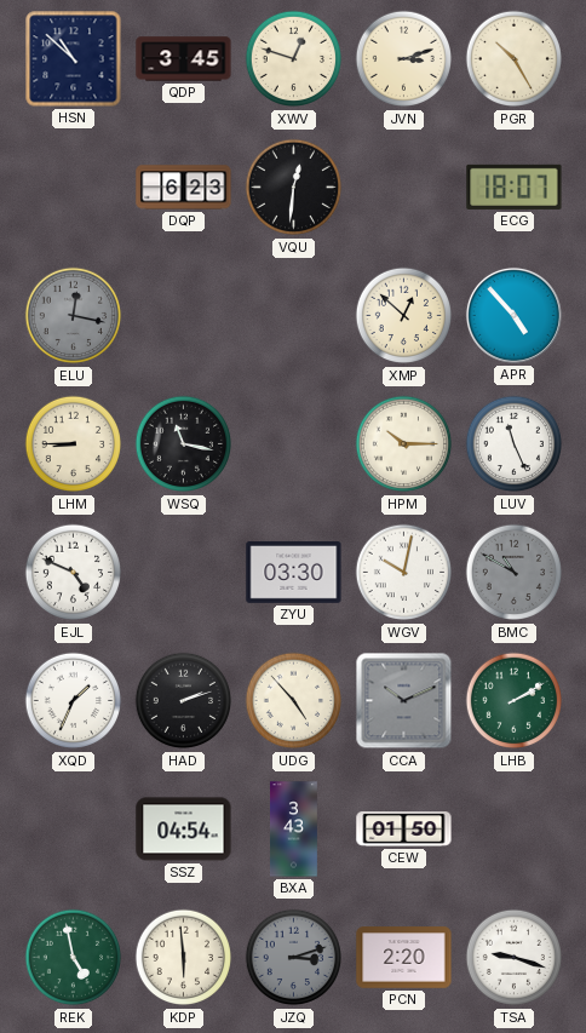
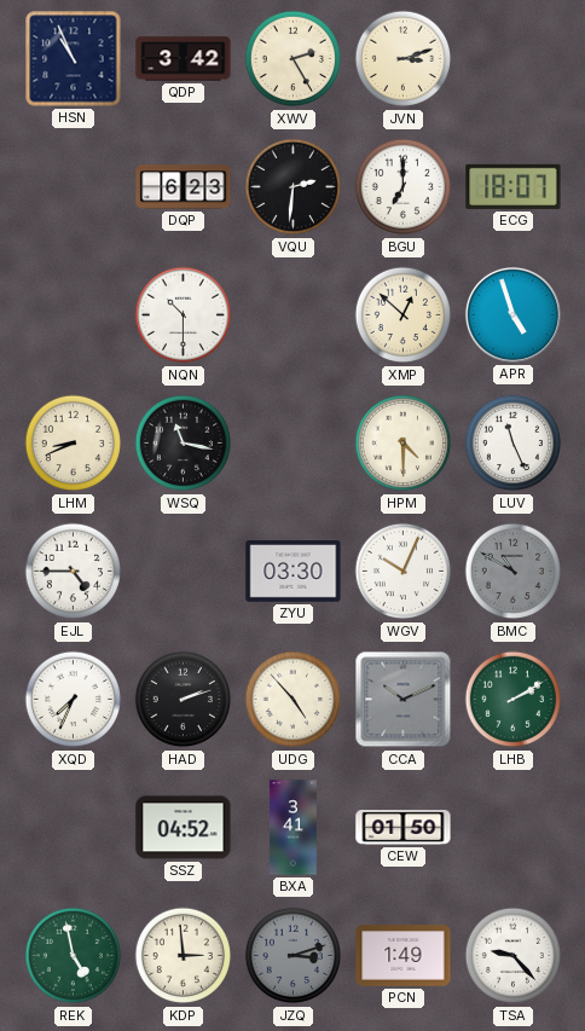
HSN: 10:52 -> 10:56
QDP: 3:45 -> 3:42
XWV: 12:48 -> 2:25
PGR: 10:25 -> none
VQU: 12:31 -> 2:31
BGU: none -> 7:00
ELU: 12:17 -> none
NQN: none -> 10:30
APR: 4:53 -> 4:57
LHM: 8:45 -> 8:41
HPM: 10:15 -> 4:30
EJL: 4:49 -> 4:45
WGV: 10:02 -> 10:04
XQD: 1:34 -> 7:34
SSZ: 04:54 -> 04:52
BXA: 3:43 -> 3:41
KDP: 5:59 -> 2:59
PCN: 2:20 -> 1:49
TSA: 9:18 -> 9:23
